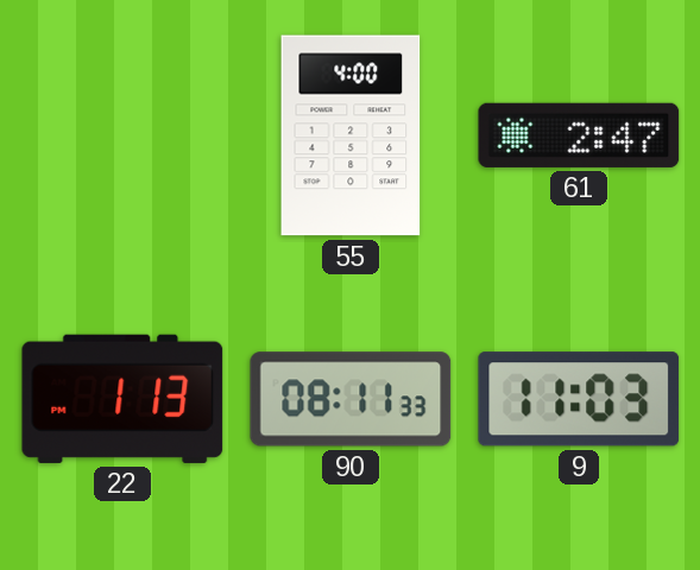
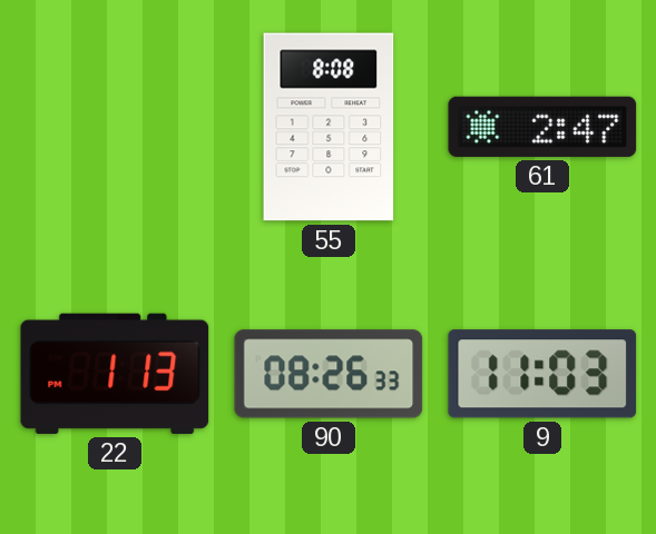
55: 4:00 -> 8:08
90: 08:11 -> 08:26
